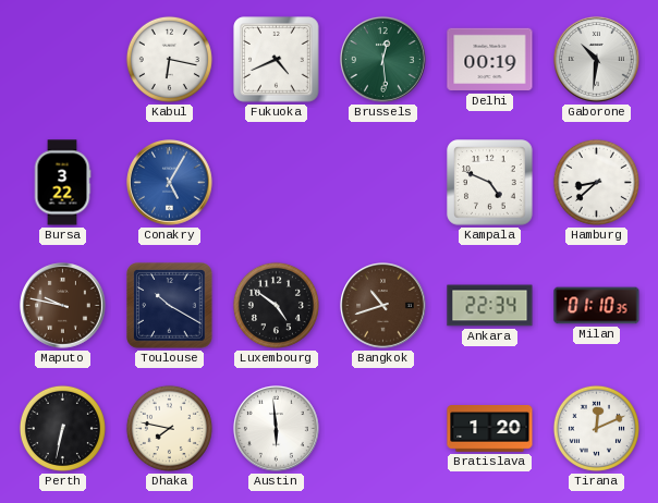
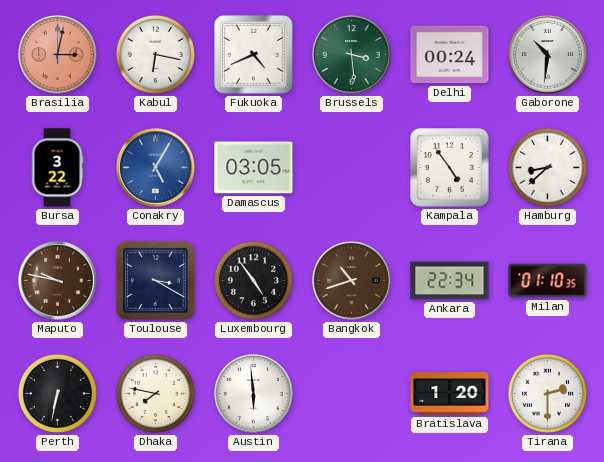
Brasilia: none -> 3:02
Brussels: 12:29 -> 3:29
Delhi: 00:19 -> 00:24
Damascus: none -> 03:05
Kampala: 4:49 -> 4:54
Toulouse: 10:20 -> 3:20
Luxembourg: 4:51 -> 4:54
Tirana: 12:11 -> 2:30
